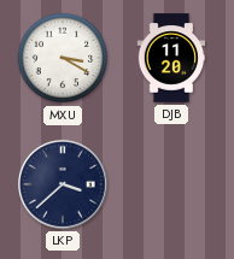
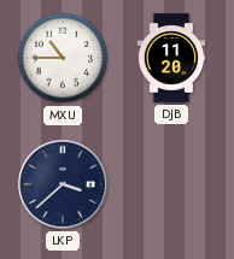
MXU: 3:20 -> 10:45
